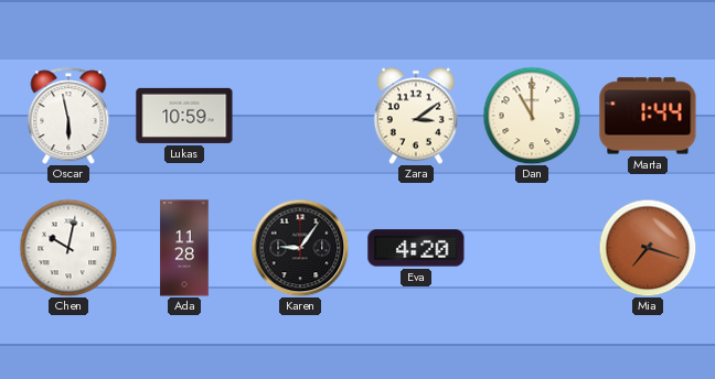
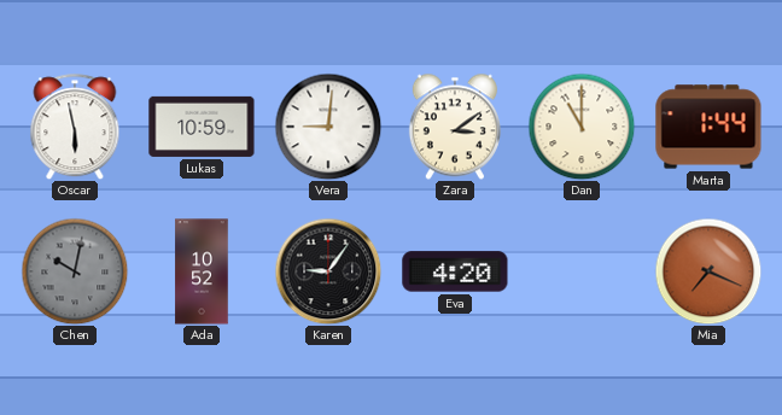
Vera: none -> 9:01
Chen dial: white -> grey
Ada: 11:28 -> 10:52
Mia: 7:18 -> 7:19
